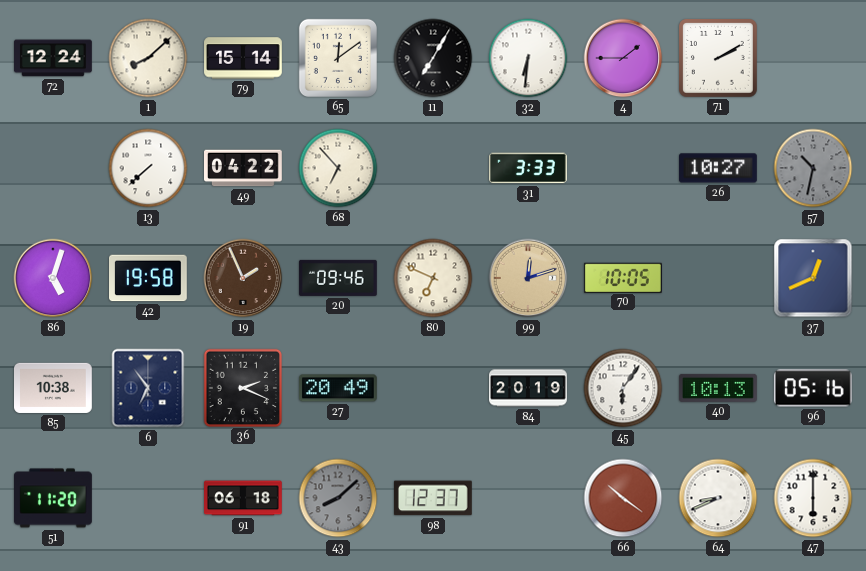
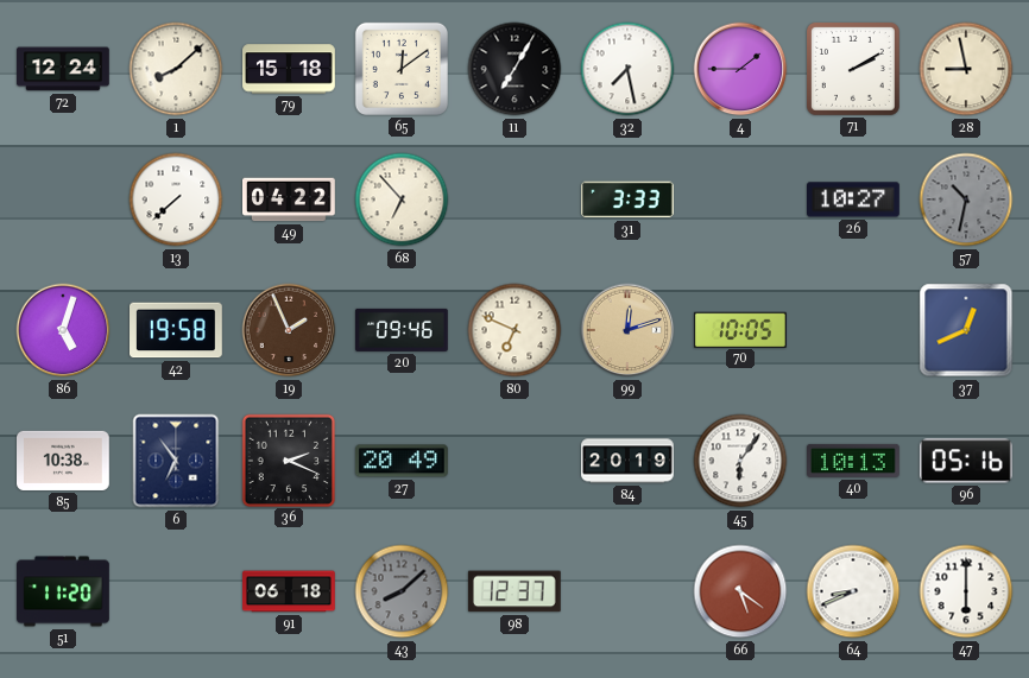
79: 15:14 -> 15:18
32: 6:31 -> 7:28
28: none -> 8:58
66: 10:21 -> 5:21
